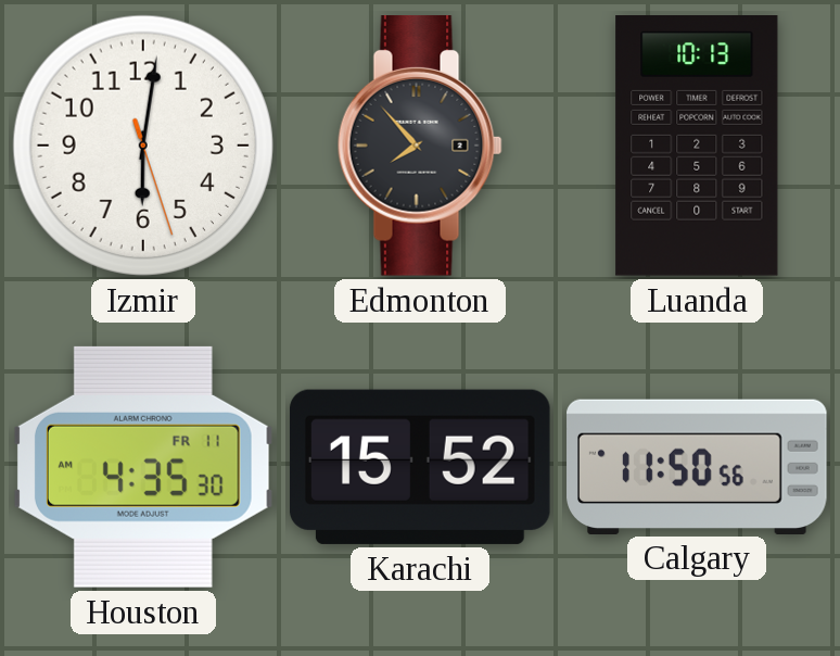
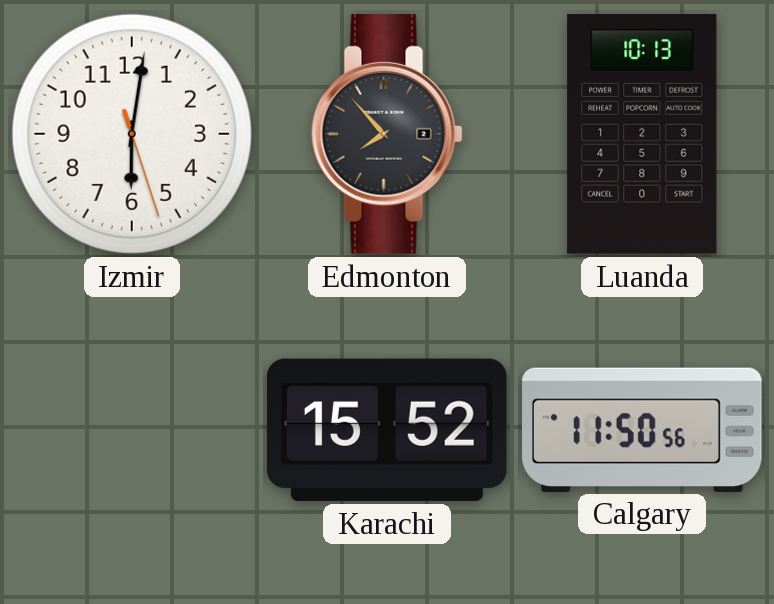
Houston: 4:35 -> none
